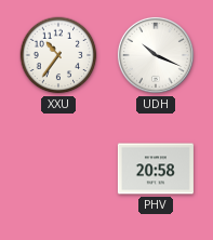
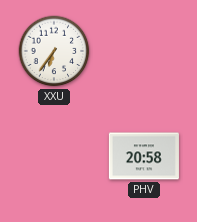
XXU: 10:36 -> 6:36
UDH: 10:19 -> none
